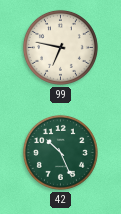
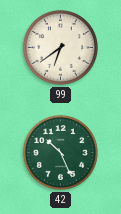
99: 6:47 -> 6:39
